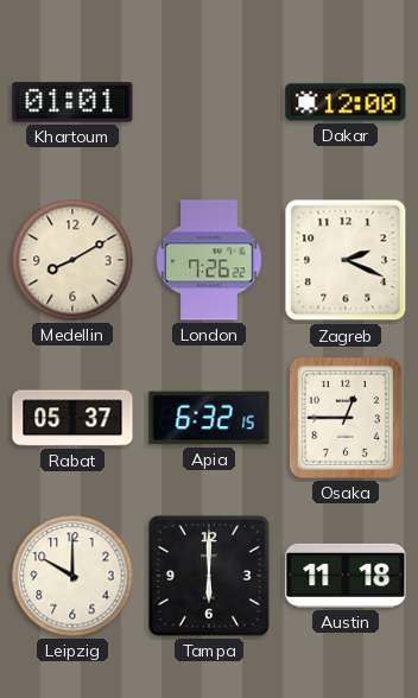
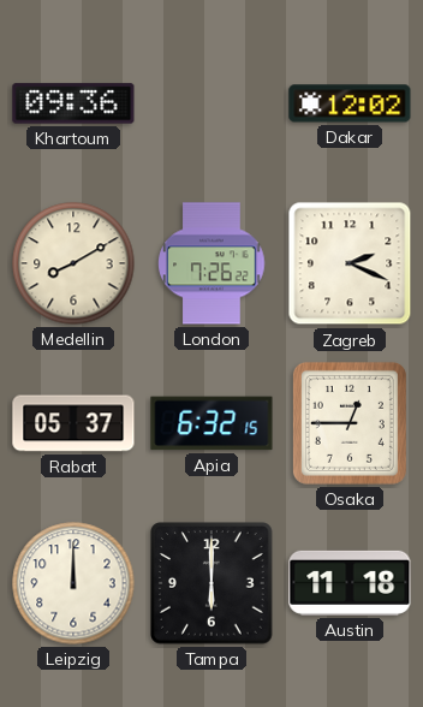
Khartoum: 01:01 -> 09:36
Dakar: 12:00 -> 12:02
Leipzig: 10:00 -> 12:00
